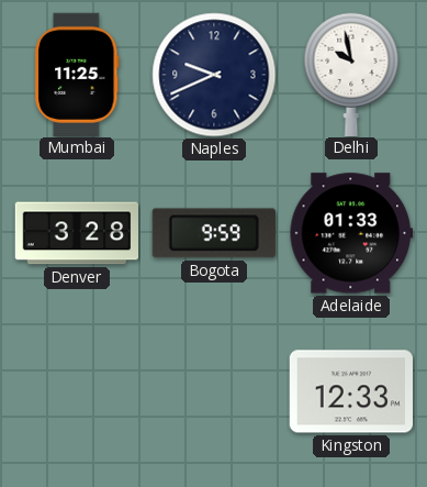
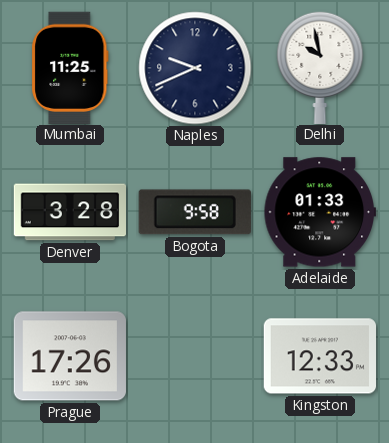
Bogota: 9:59 -> 9:58
Prague: none -> 17:26
